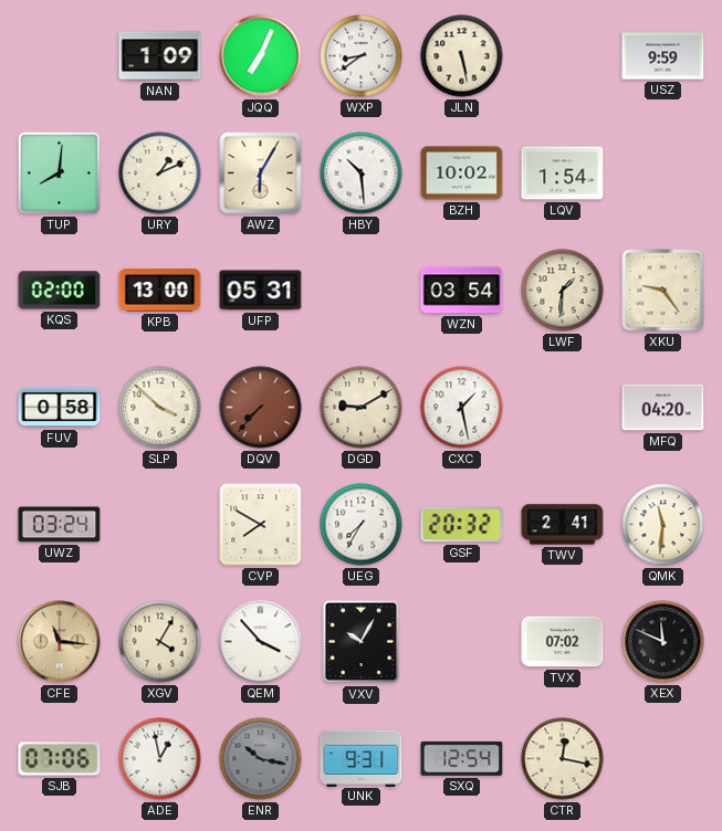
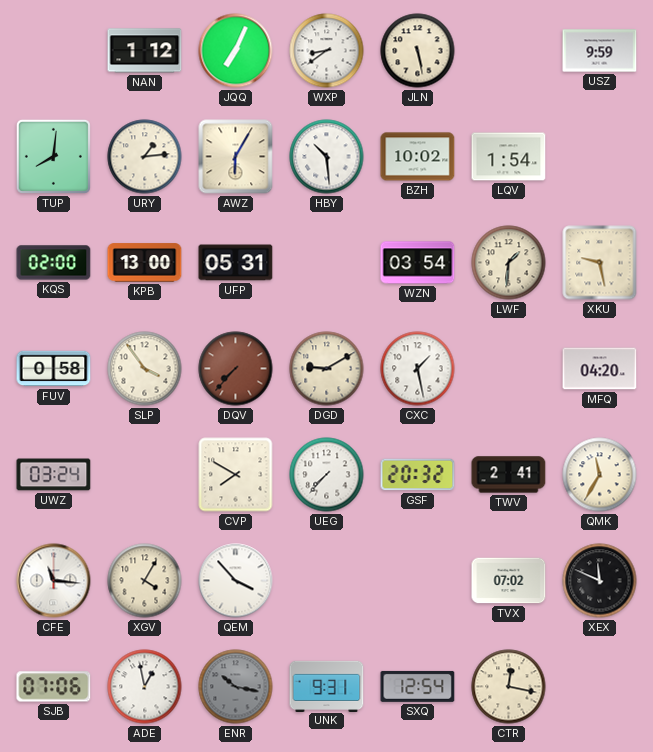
NAN: 1:09 -> 1:12
URY: 1:11 -> 1:14
XKU: 9:24 -> 9:28
SLP: 3:52 -> 3:54
UEG: 7:35 -> 7:37
QMK: 11:31 -> 11:35
CFE dial: champagne -> white
VXV: 10:05 -> none
